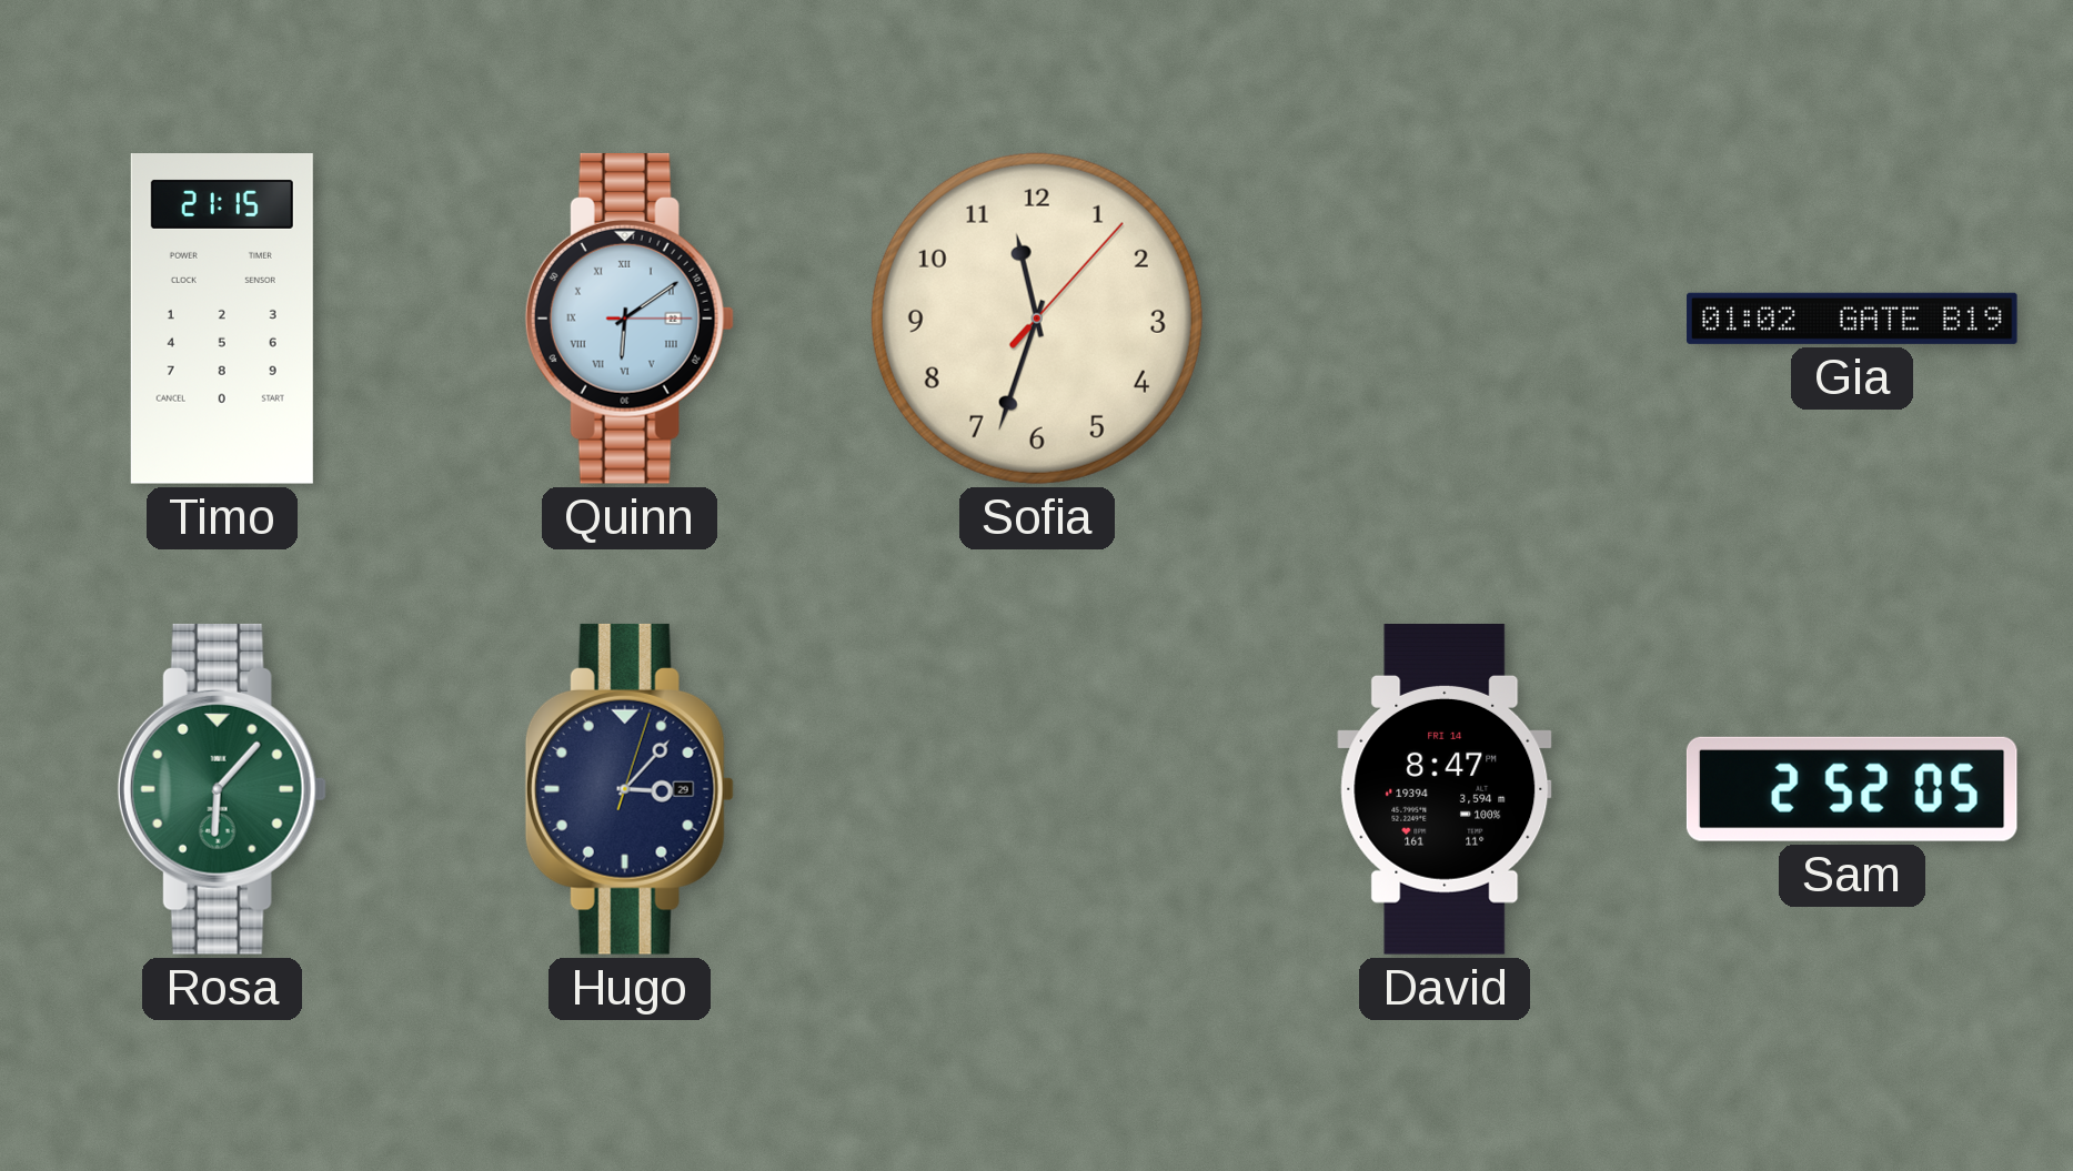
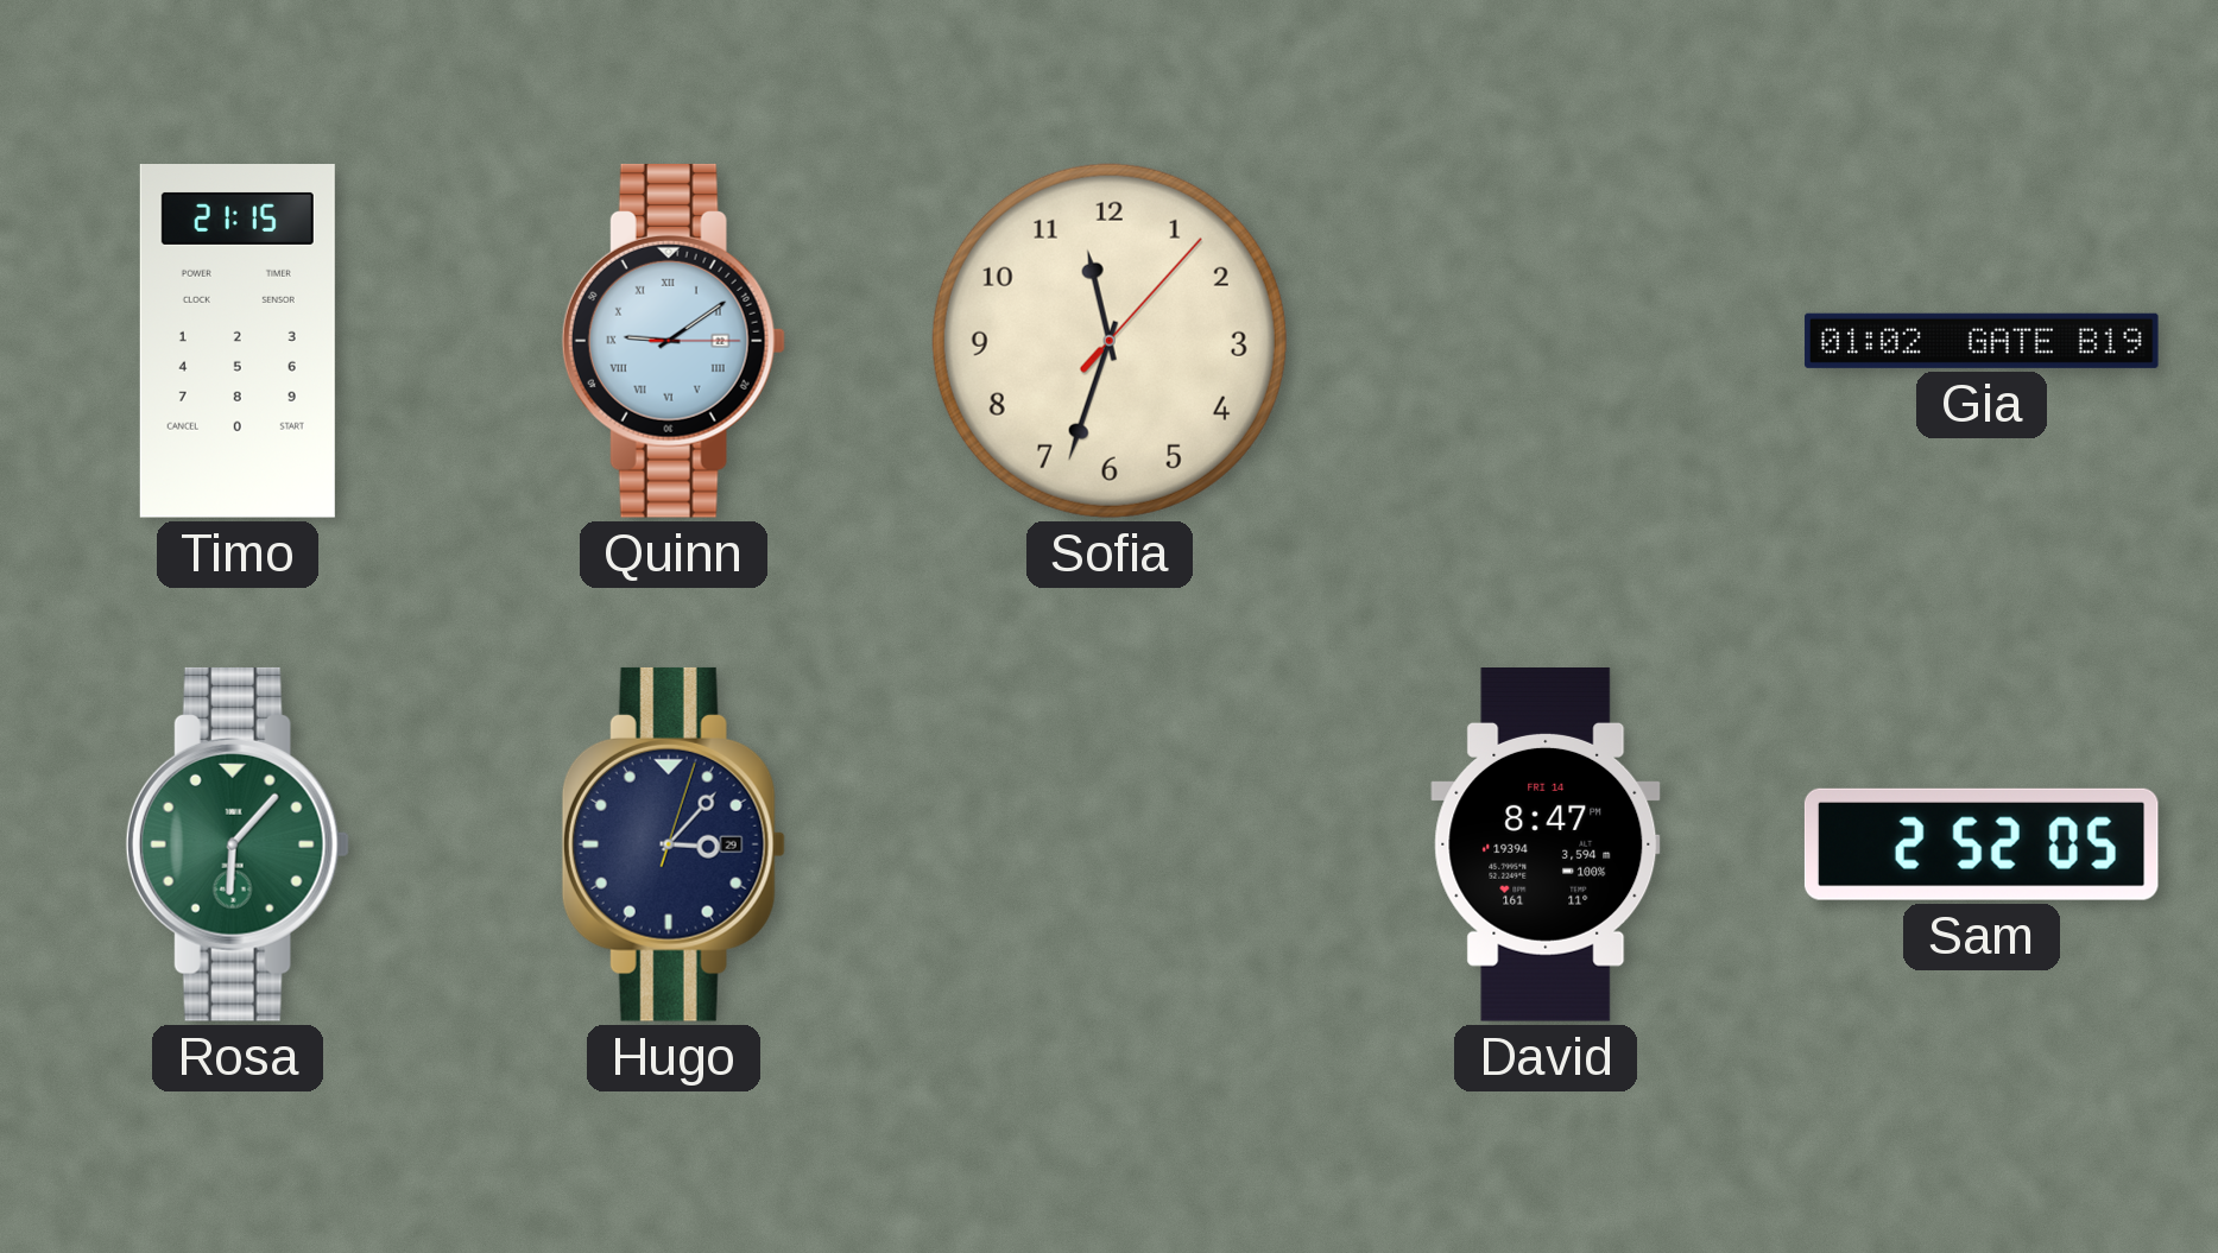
Quinn: 6:09 -> 9:09
